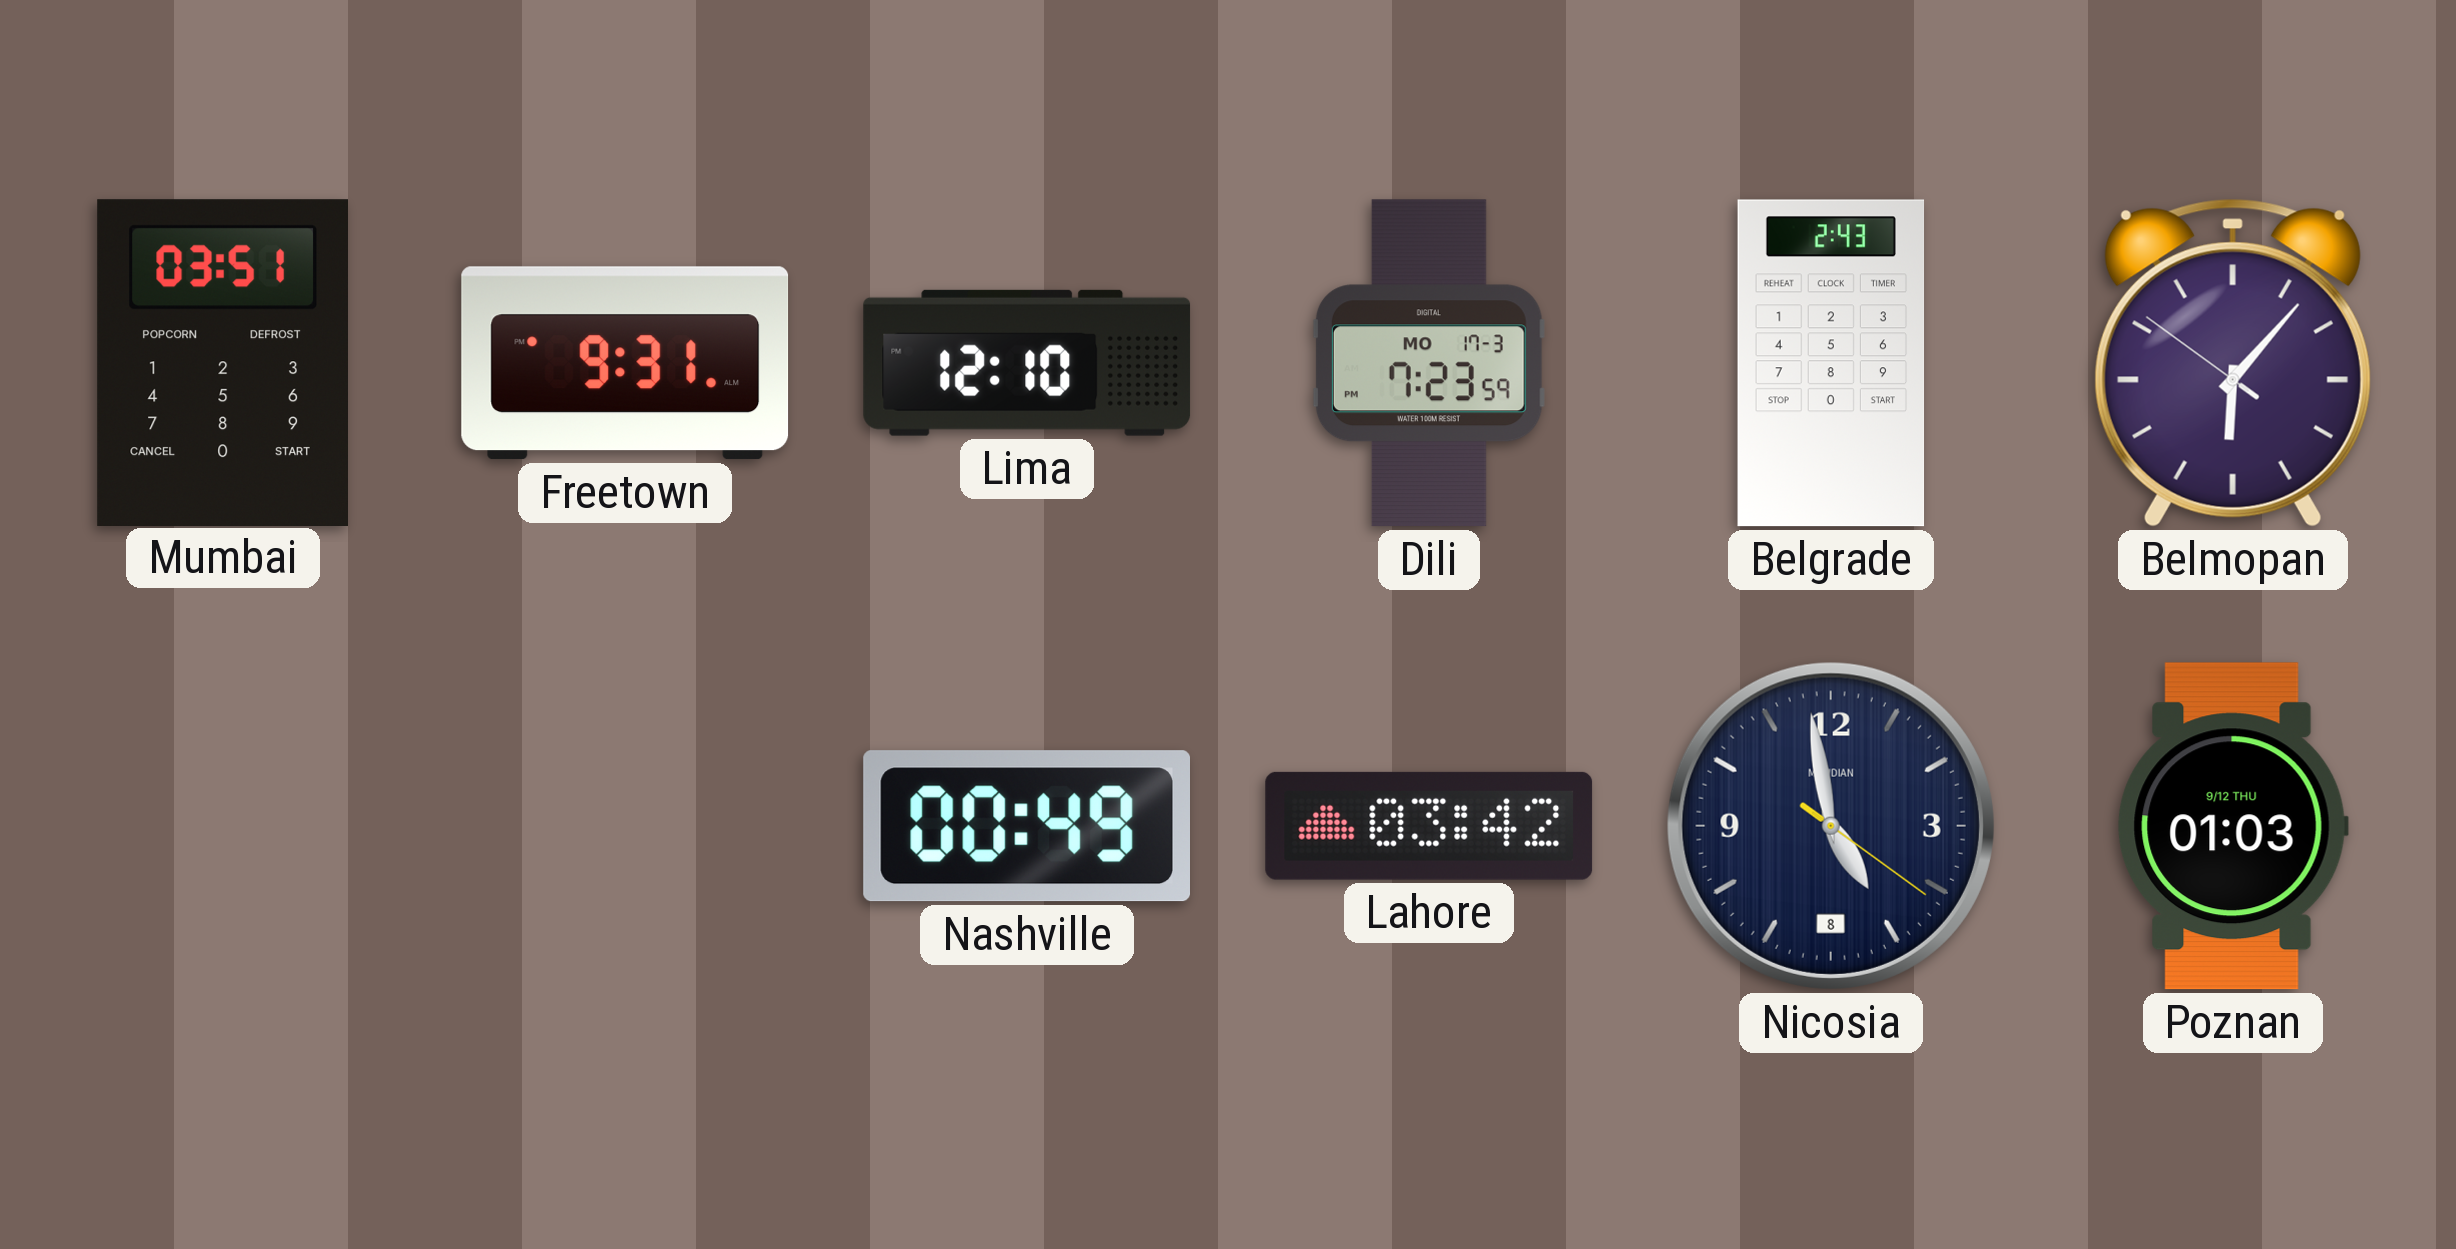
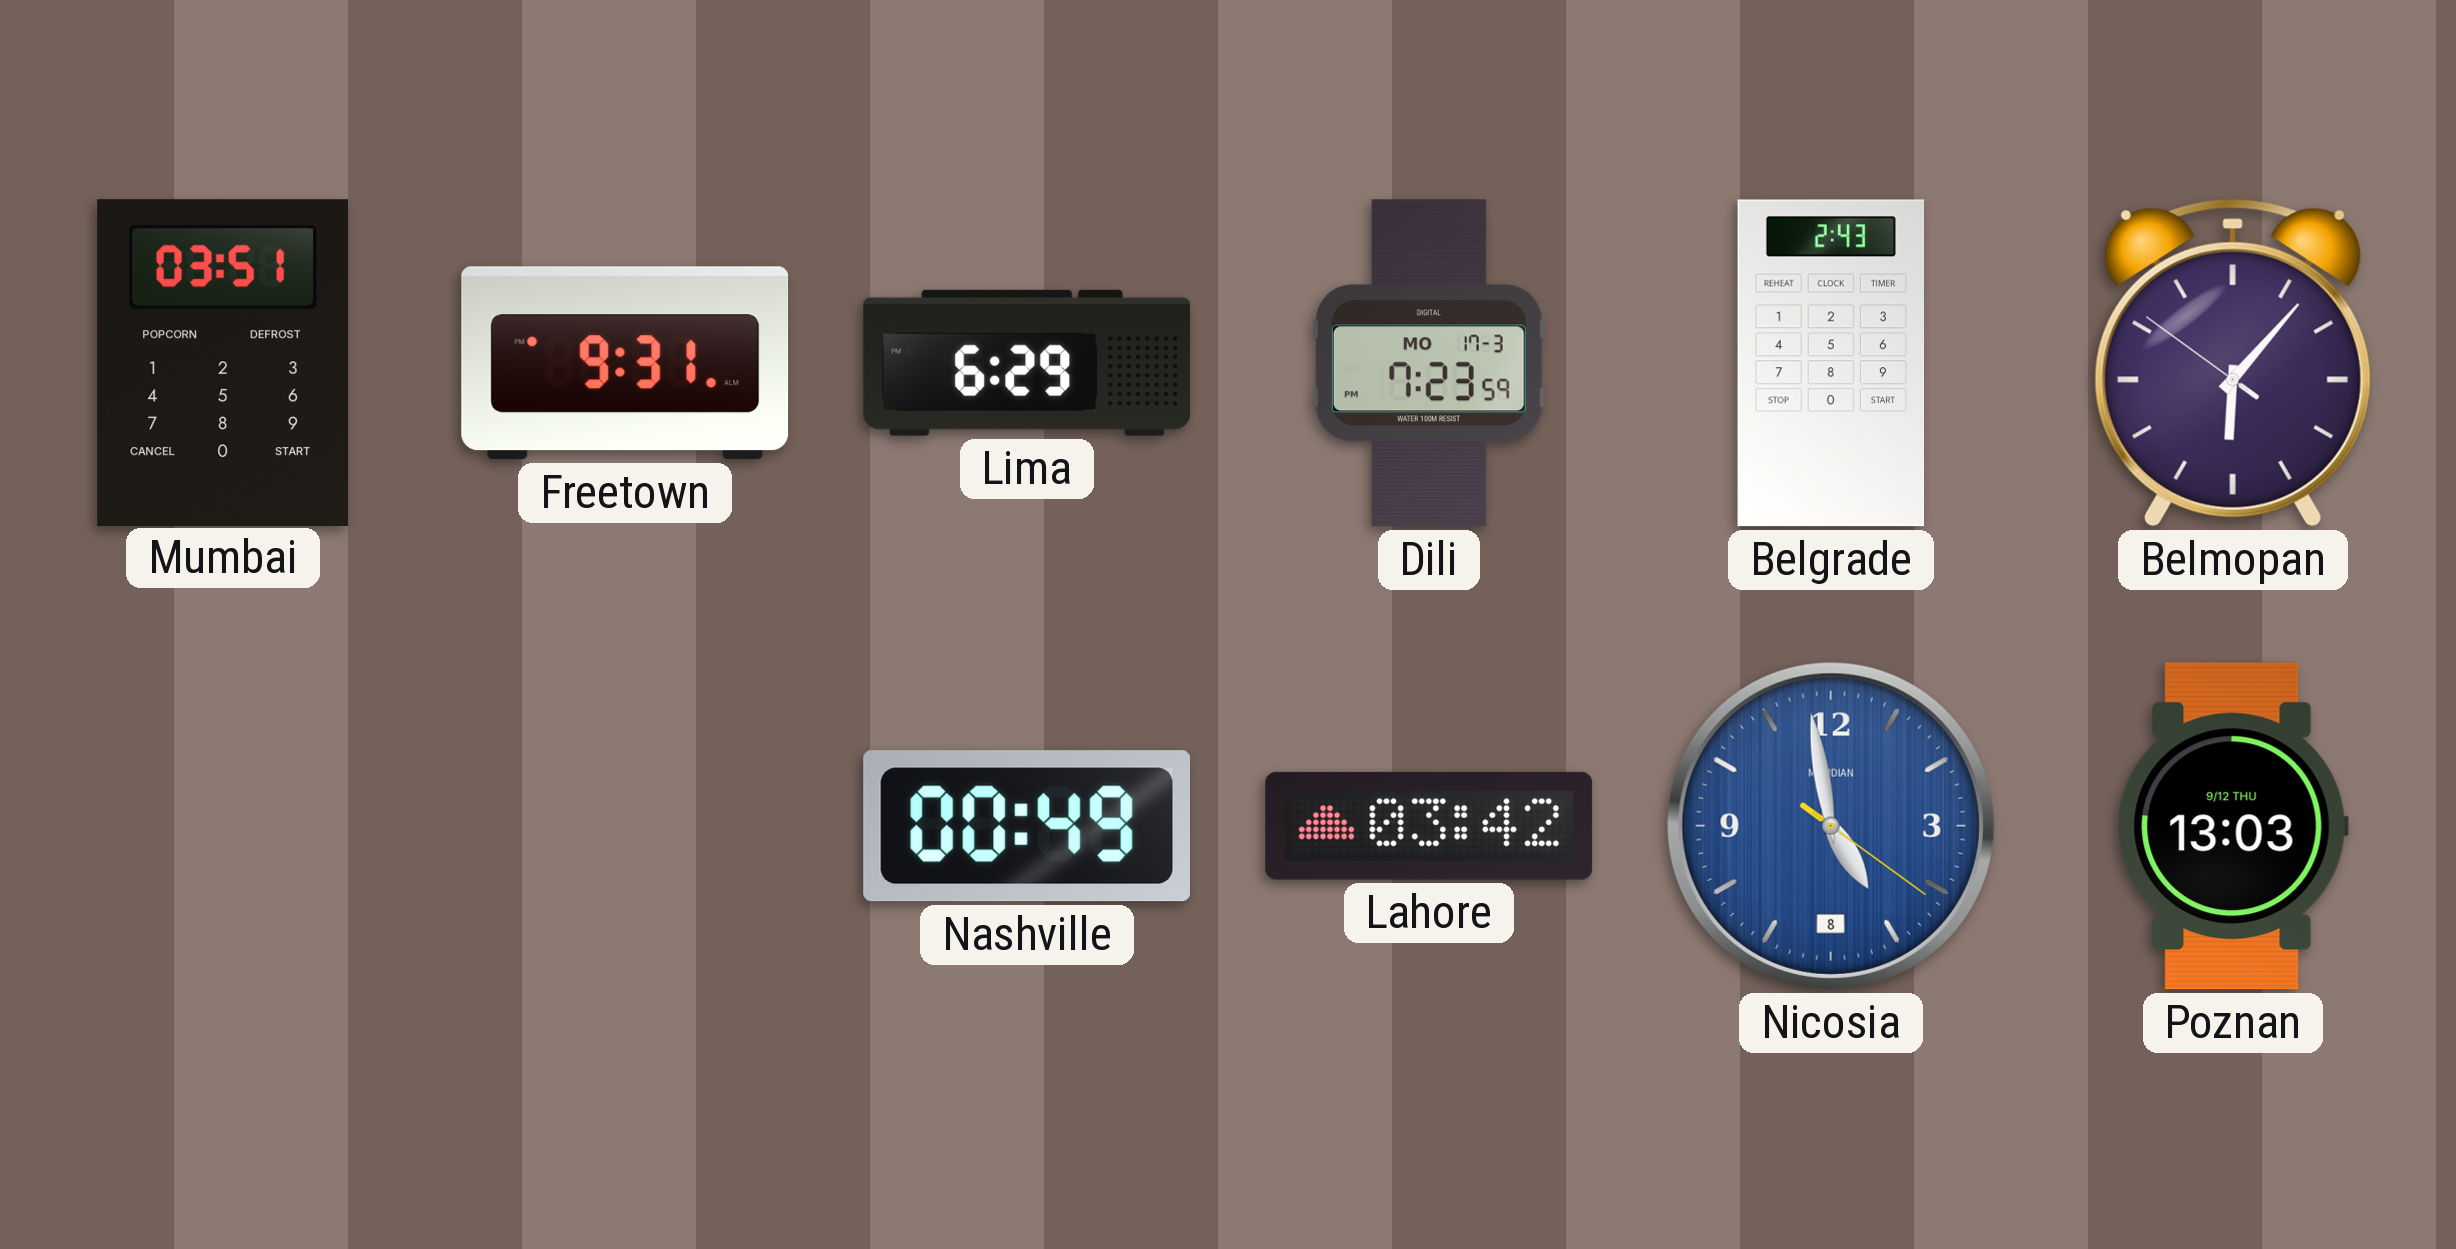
Lima: 12:10 -> 6:29
Nicosia dial: navy -> blue
Poznan: 01:03 -> 13:03
